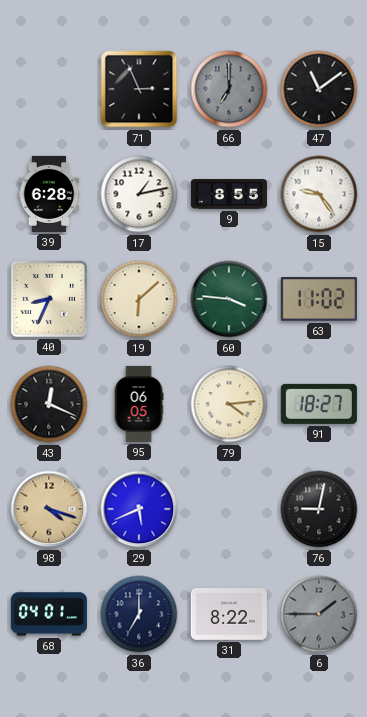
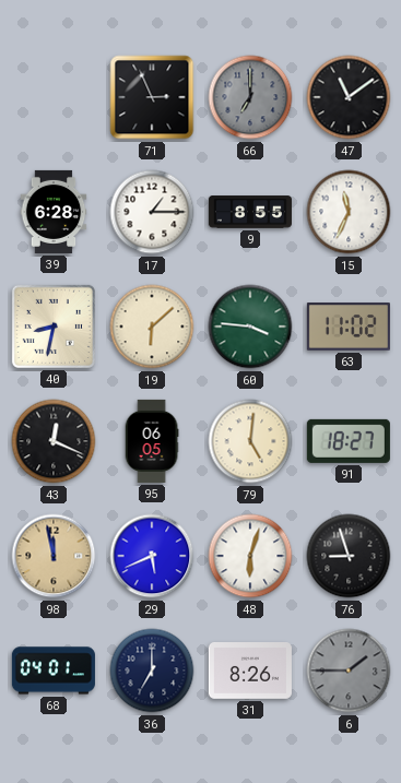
17: 1:13 -> 1:15
15: 9:24 -> 11:34
40: 8:34 -> 8:32
79: 4:14 -> 5:01
98: 4:18 -> 11:58
48: none -> 6:03
76: 9:02 -> 8:57
31: 8:22 -> 8:26
